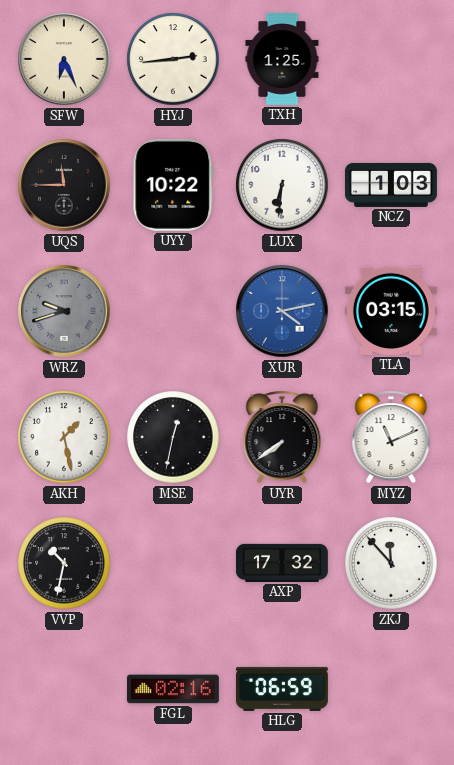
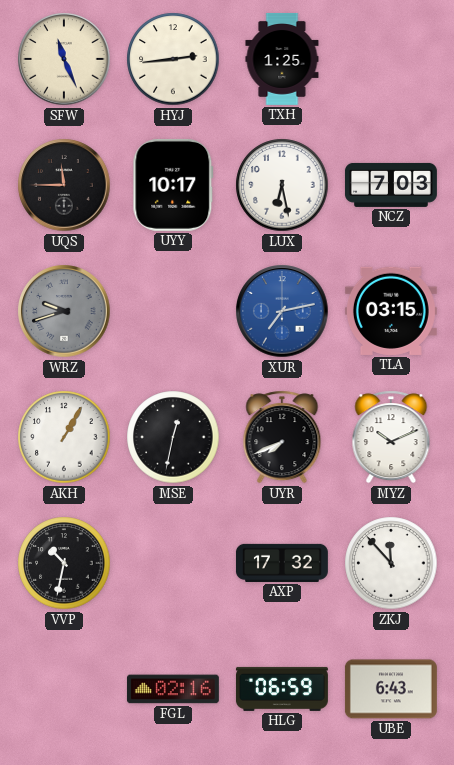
SFW: 6:26 -> 11:26
UYY: 10:22 -> 10:17
LUX: 6:31 -> 6:28
NCZ: 1:03 -> 7:03
XUR: 4:13 -> 7:13
AKH: 1:28 -> 1:05
UYR: 7:39 -> 7:41
MYZ: 11:11 -> 10:11
UBE: none -> 6:43
